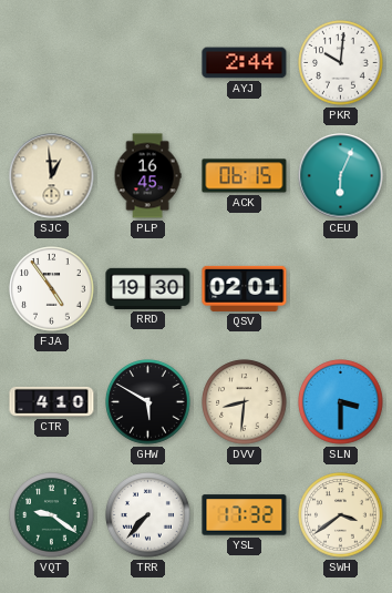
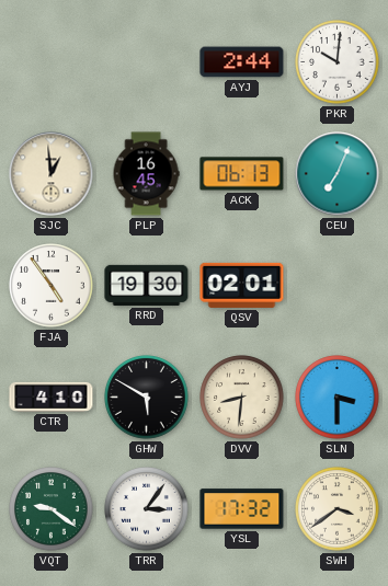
ACK: 06:15 -> 06:13
CEU: 6:04 -> 7:04
TRR: 7:37 -> 3:06
